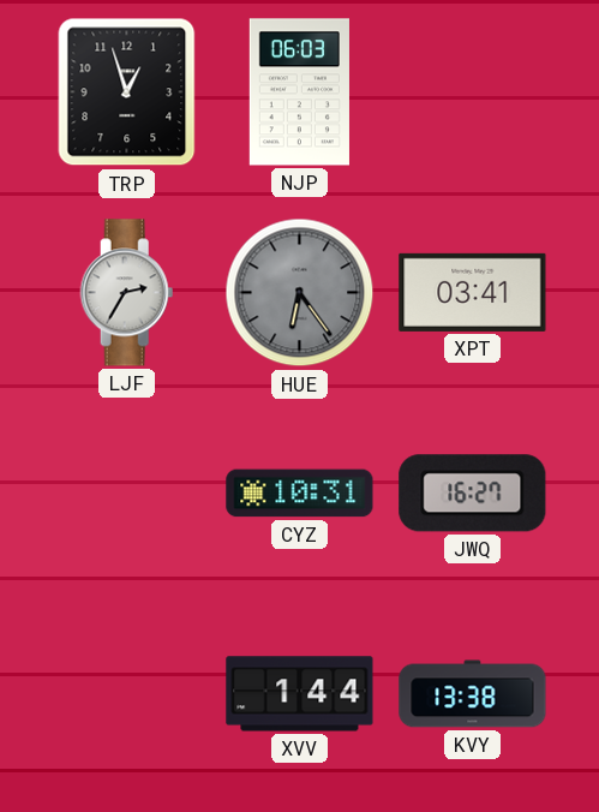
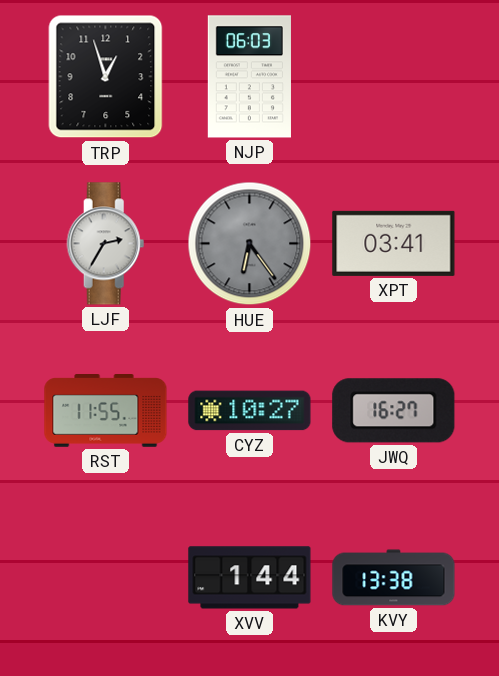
RST: none -> 11:55
CYZ: 10:31 -> 10:27
